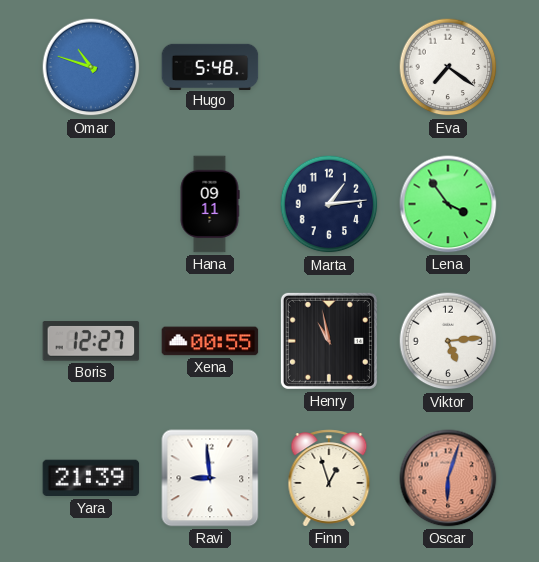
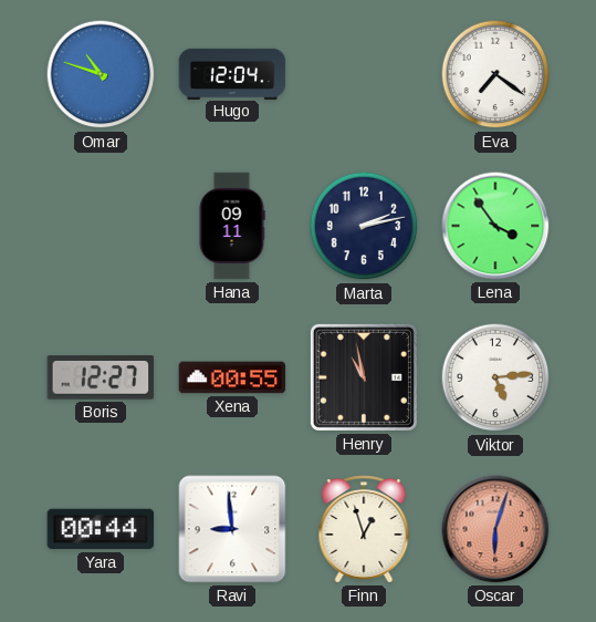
Hugo: 5:48 -> 12:04
Marta: 1:14 -> 2:13
Yara: 21:39 -> 00:44
